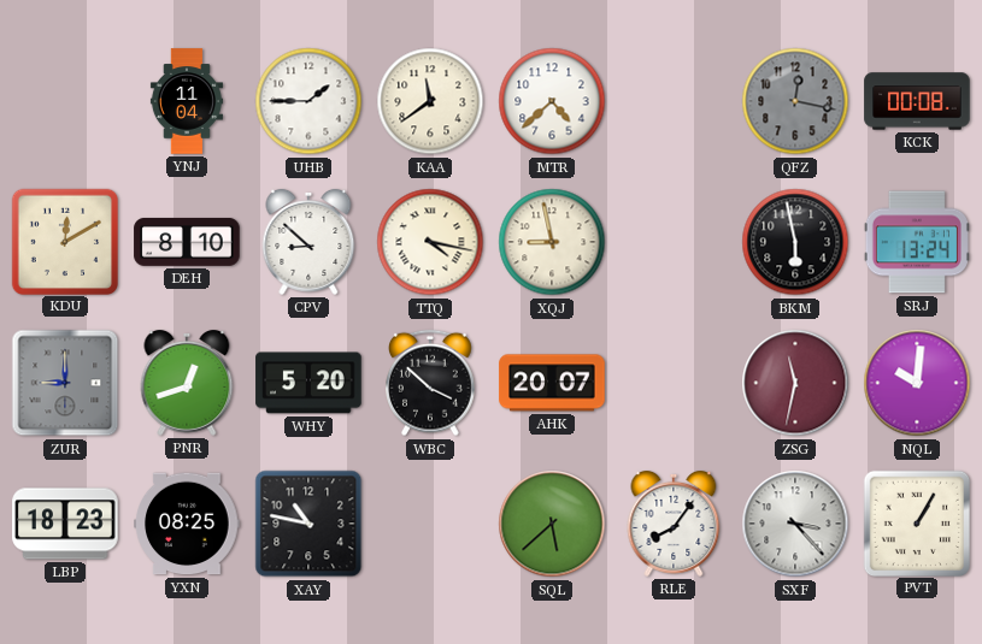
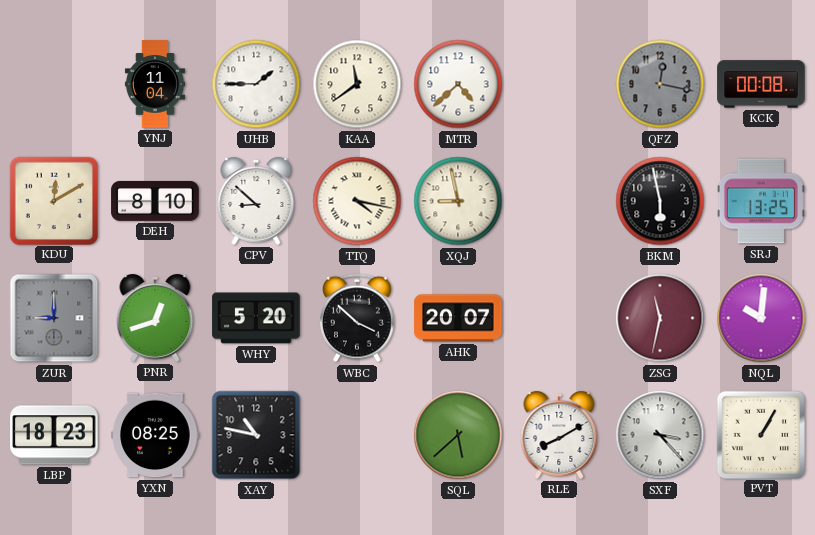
SRJ: 13:24 -> 13:25
RLE: 8:06 -> 8:10
